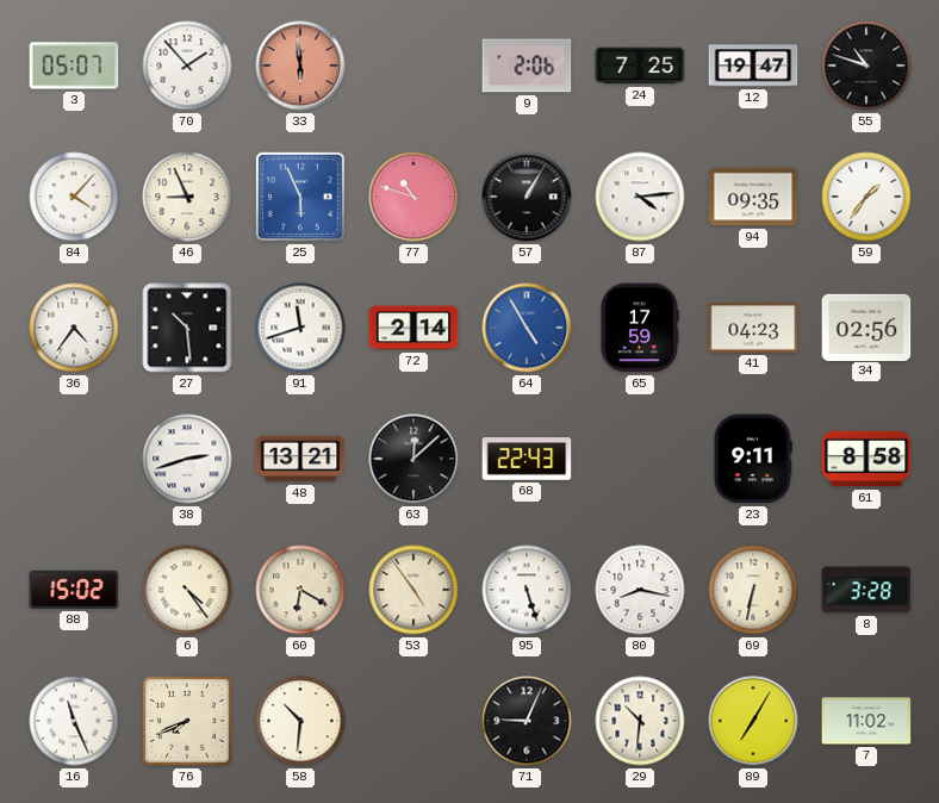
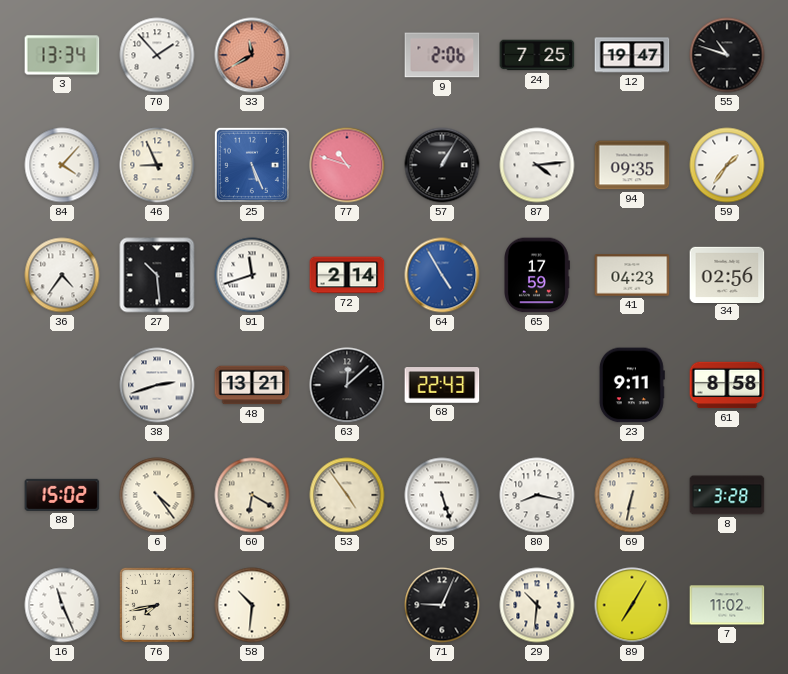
3: 05:07 -> 13:34
33: 5:59 -> 11:40
25: 5:56 -> 5:26
76: 7:41 -> 7:43
